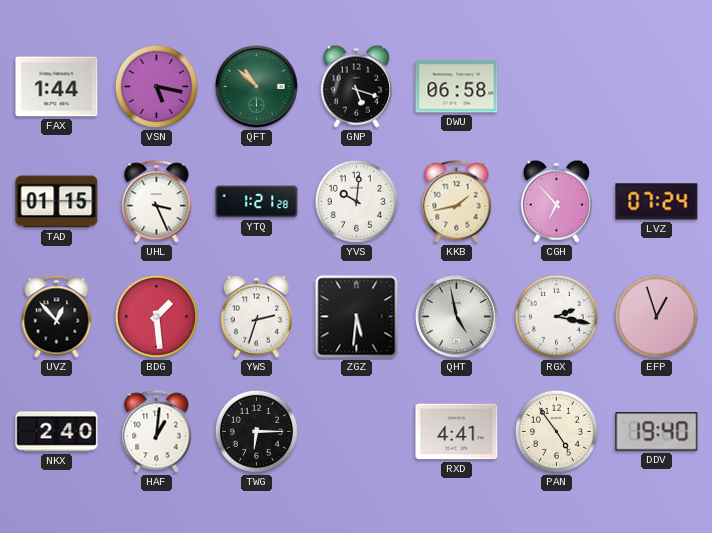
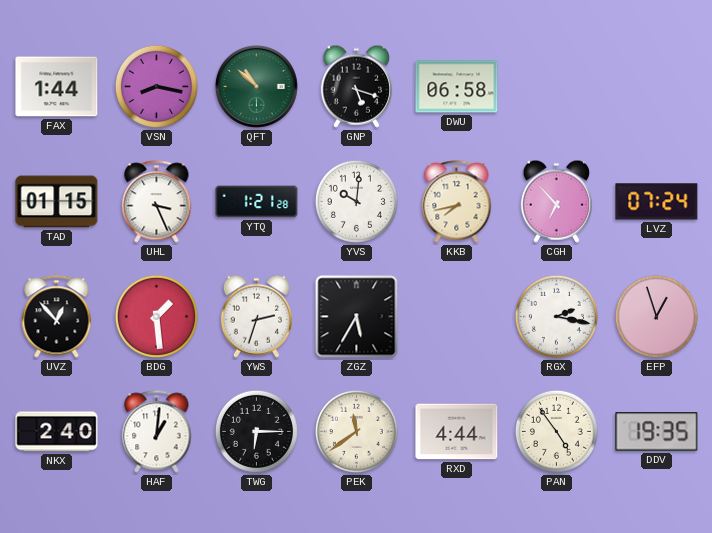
VSN: 5:17 -> 8:17
KKB: 1:43 -> 7:43
ZGZ: 5:31 -> 5:35
QHT: 4:58 -> none
PEK: none -> 11:39
RXD: 4:41 -> 4:44
DDV: 19:40 -> 19:35
